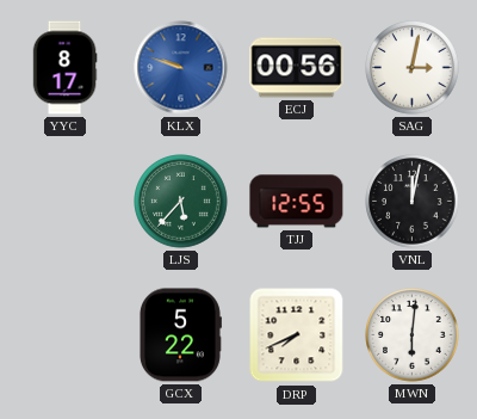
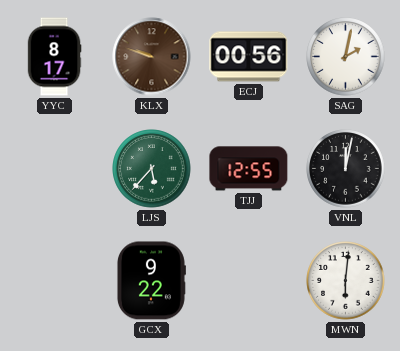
KLX dial: blue -> brown
SAG: 3:02 -> 2:02
GCX: 5:22 -> 9:22
DRP: 7:41 -> none
